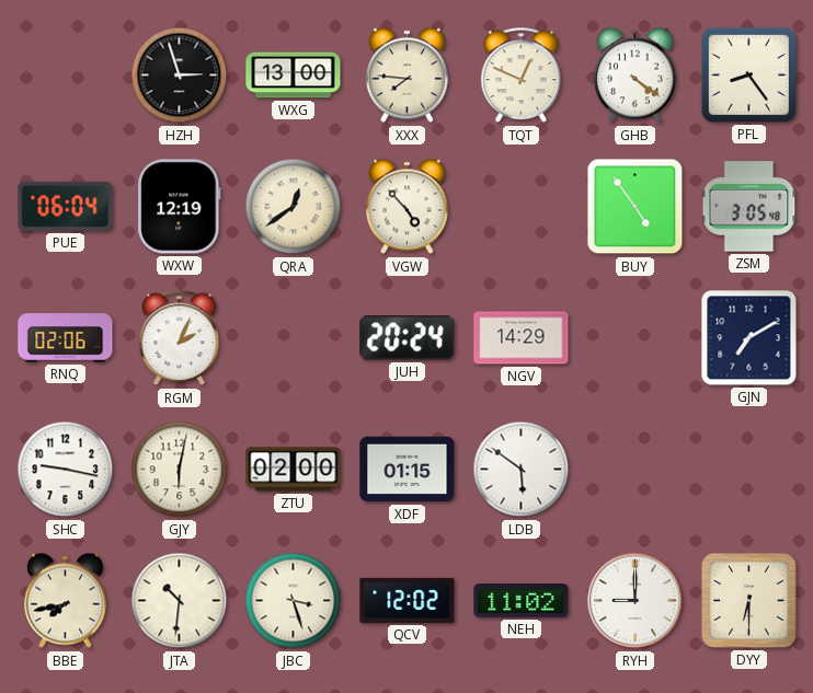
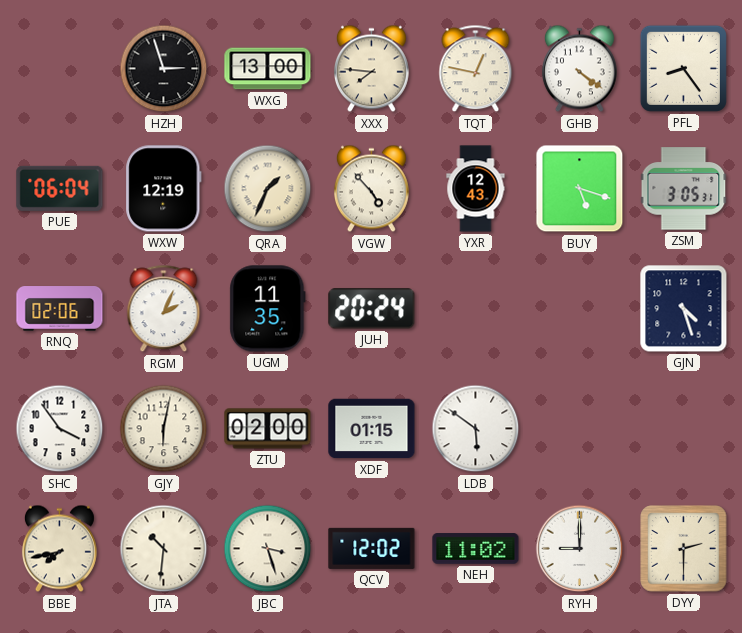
TQT: 12:49 -> 12:47
QRA: 12:39 -> 1:34
YXR: none -> 12:43
BUY: 4:54 -> 5:18
ZSM: 3:05:48 -> 3:05:31
UGM: none -> 11:35
NGV: 14:29 -> none
GJN: 7:10 -> 4:27
SHC: 9:17 -> 3:54
DYY: 6:30 -> 2:30
